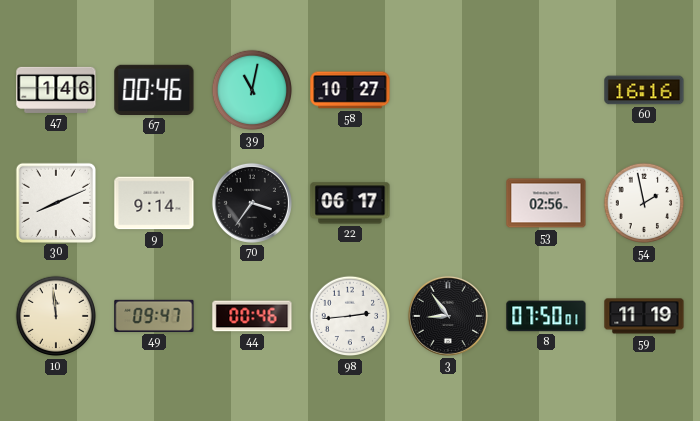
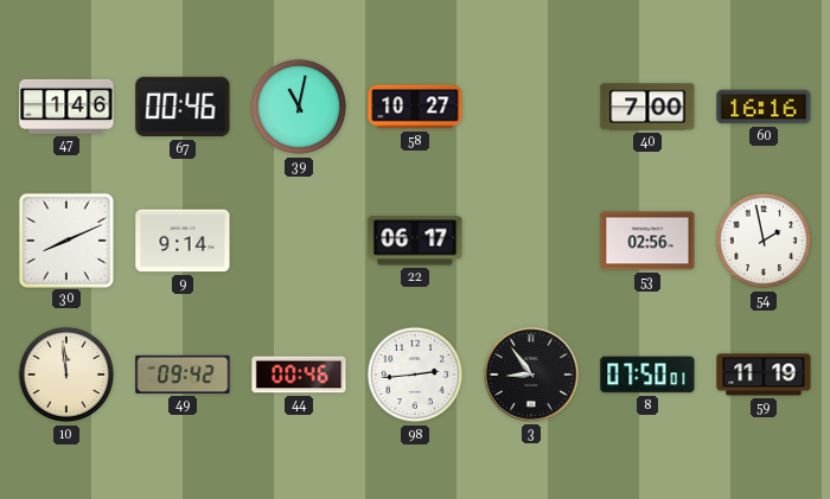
40: none -> 7:00
70: 3:36 -> none
49: 09:47 -> 09:42
